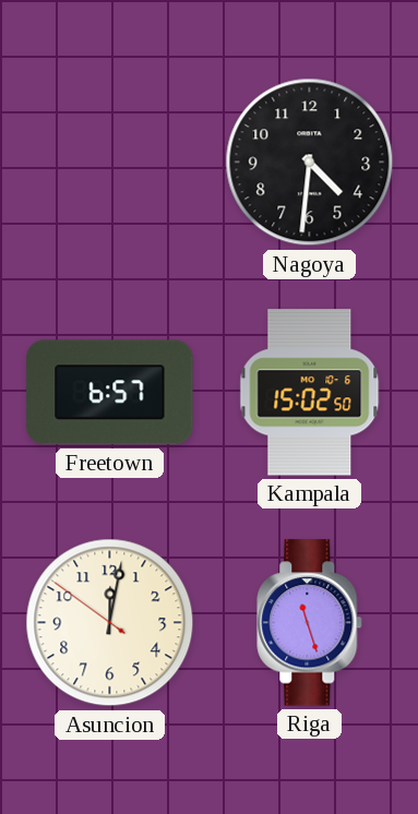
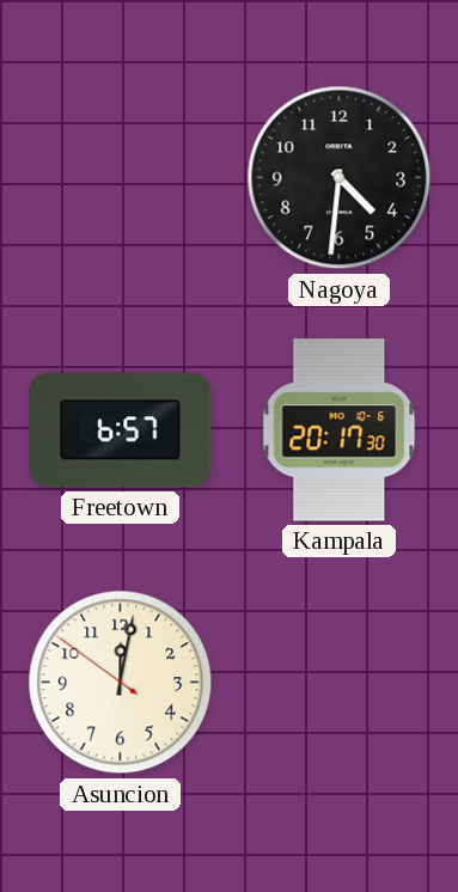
Kampala: 15:02 -> 20:17
Riga: 11:27 -> none
